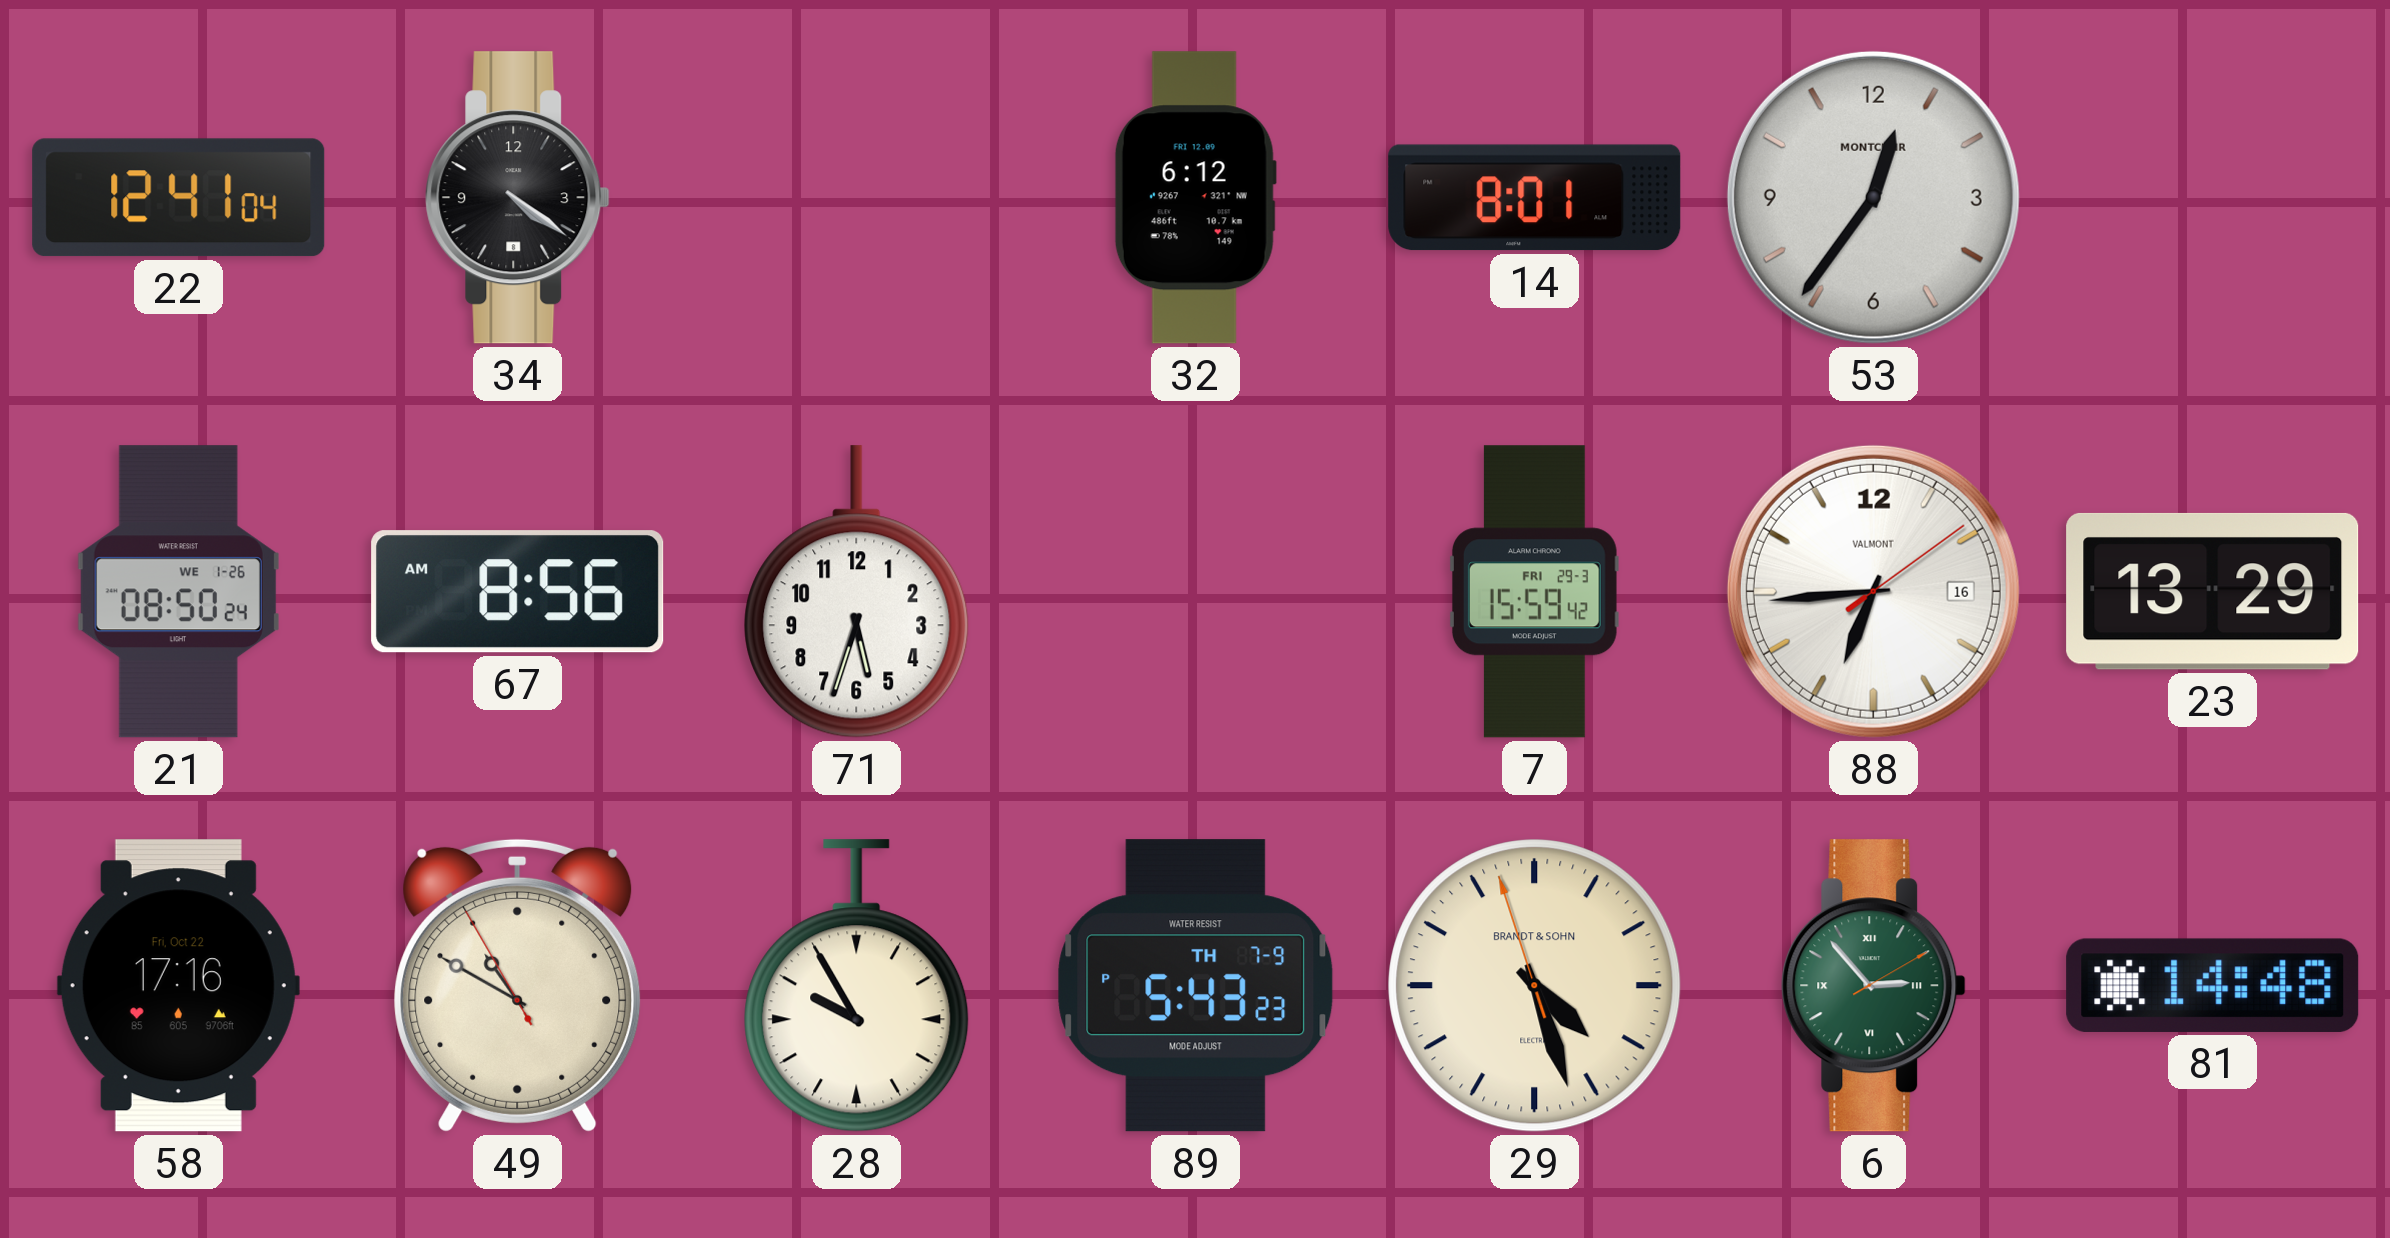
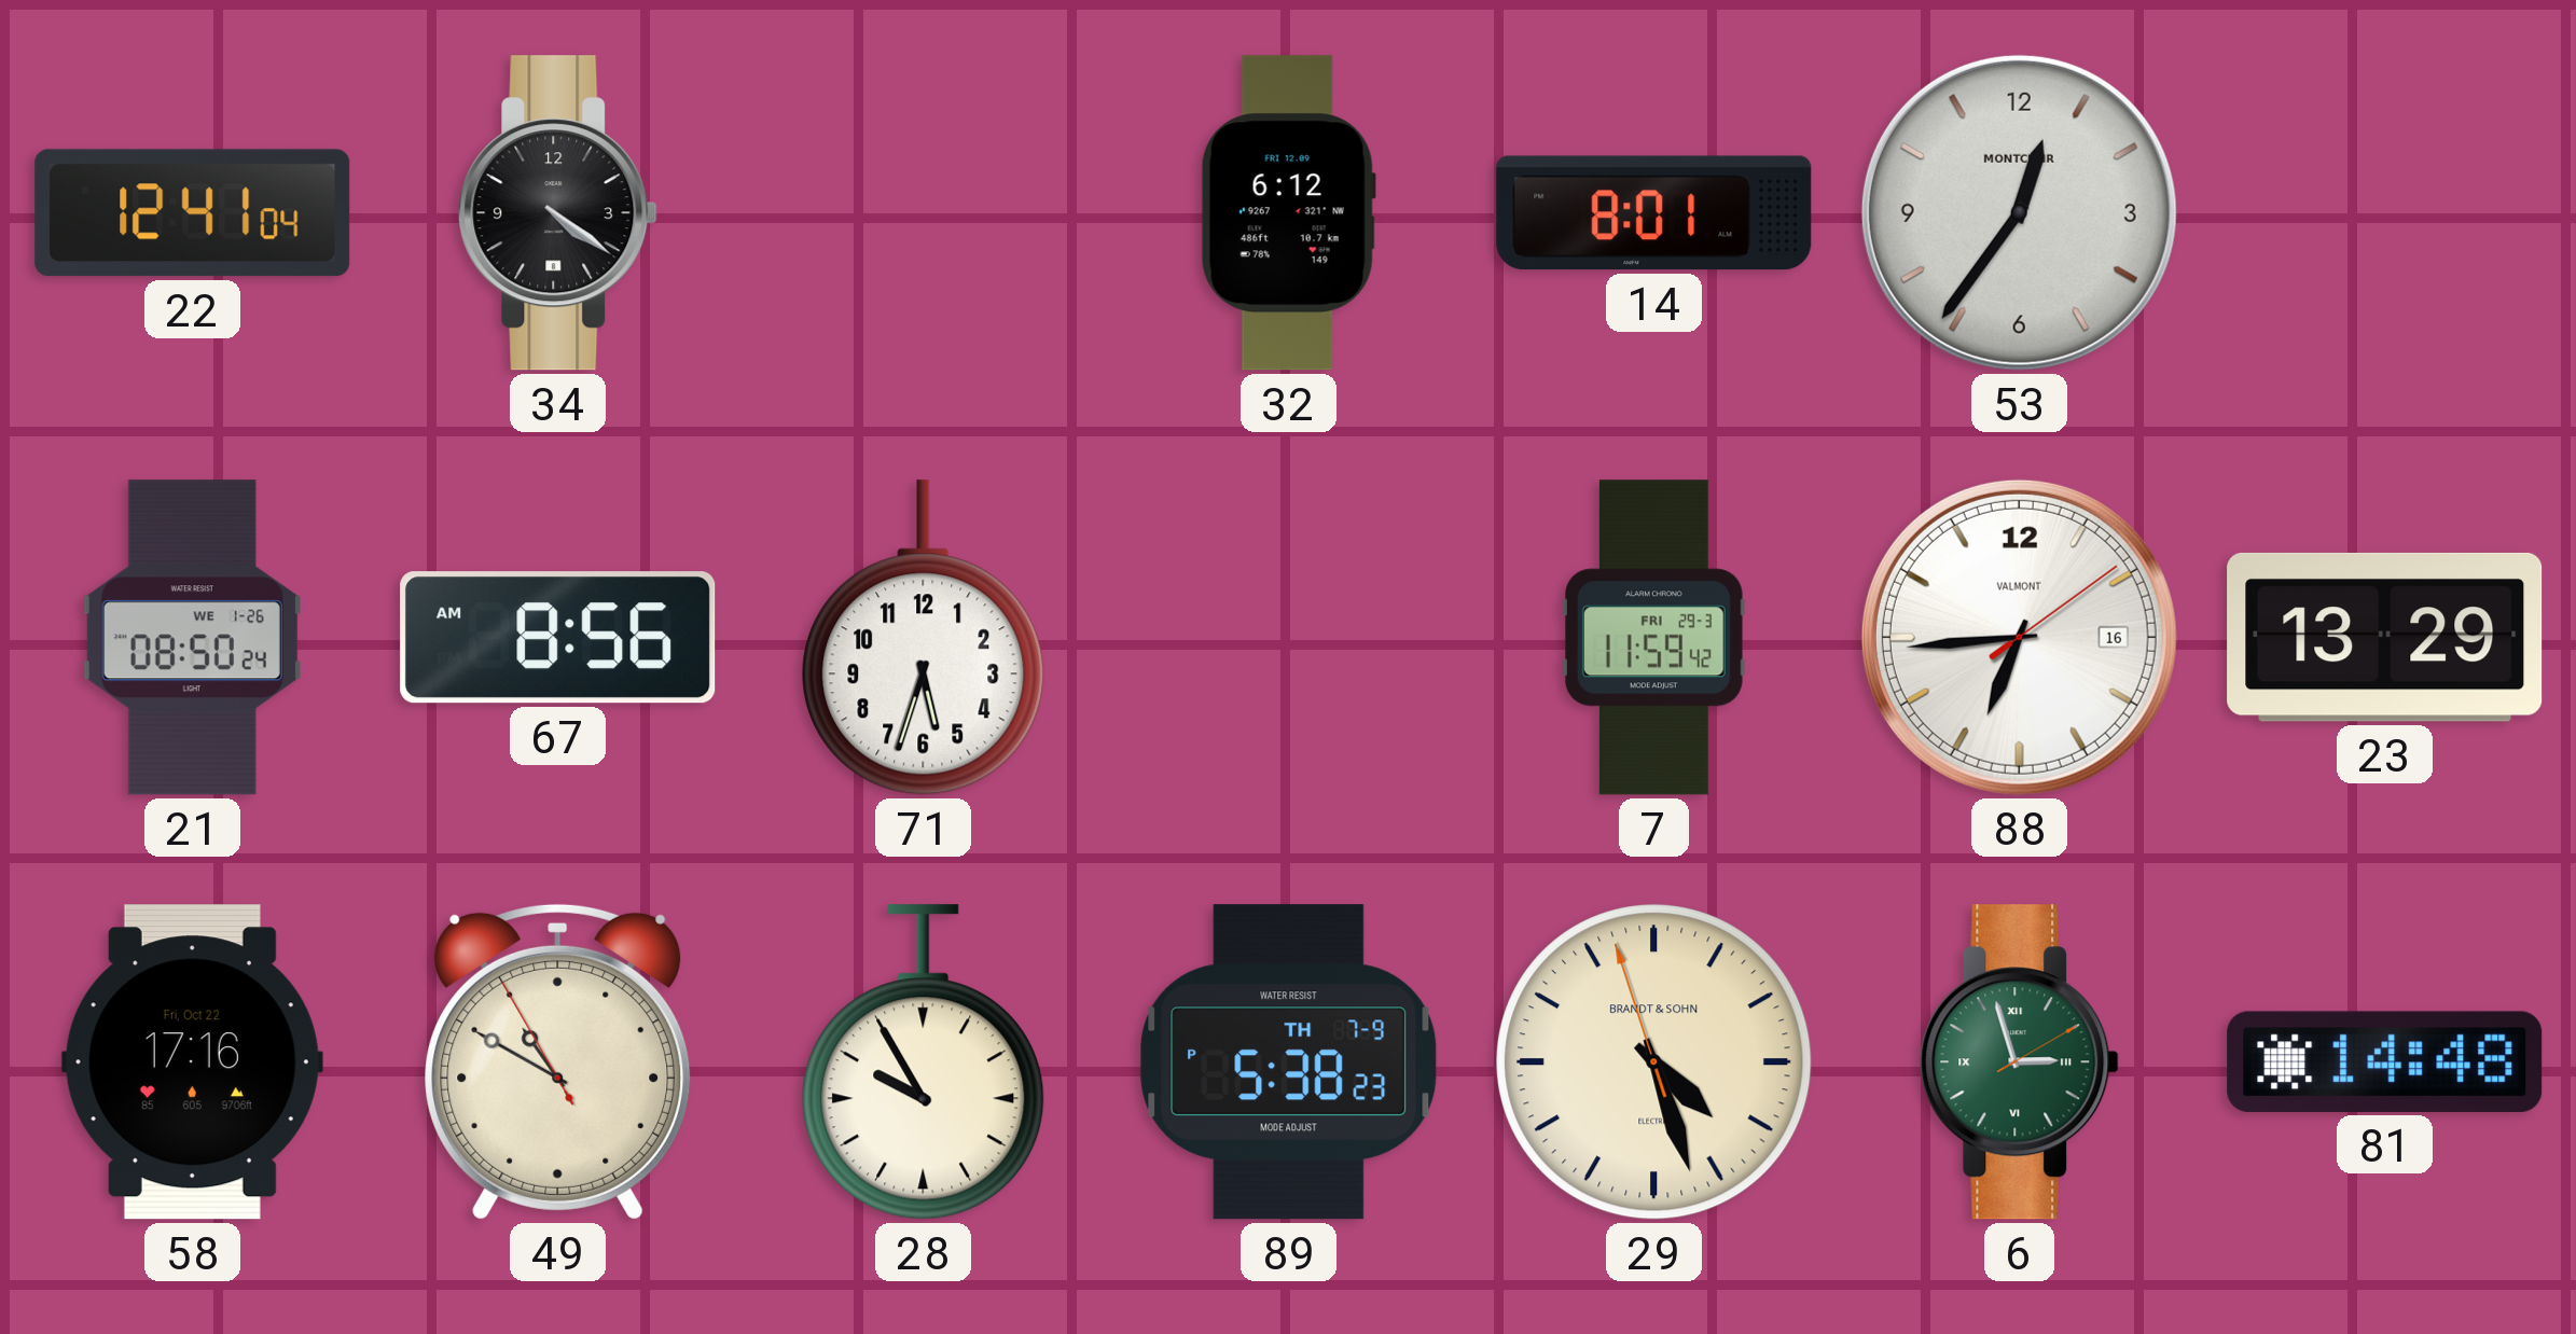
7: 15:59 -> 11:59
89: 5:43 -> 5:38
6: 2:53 -> 2:57
